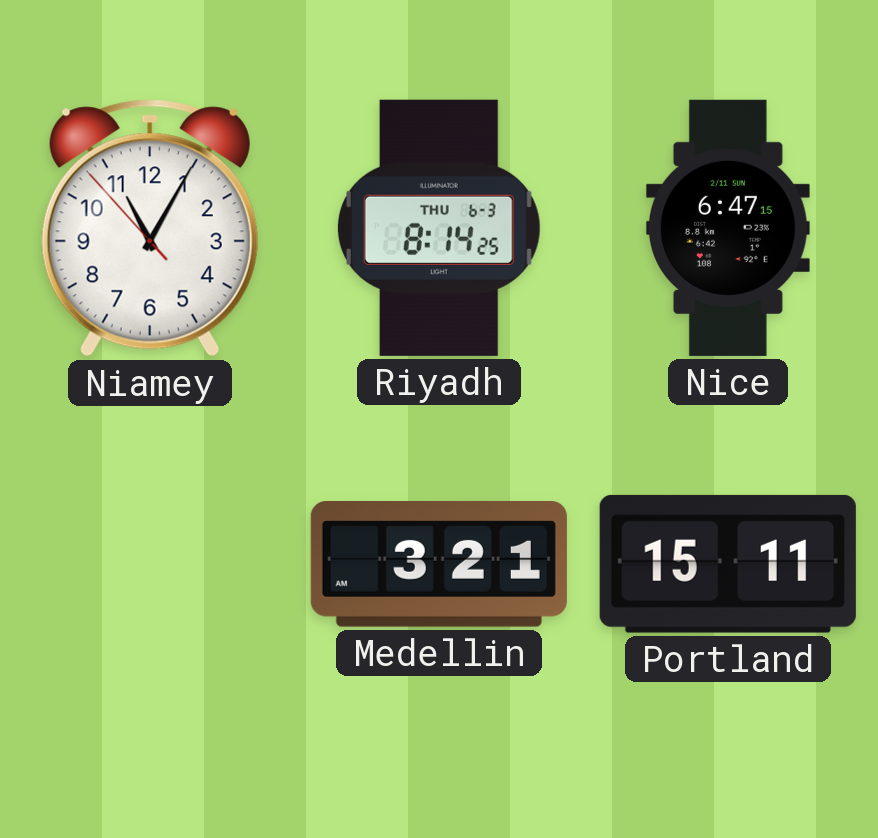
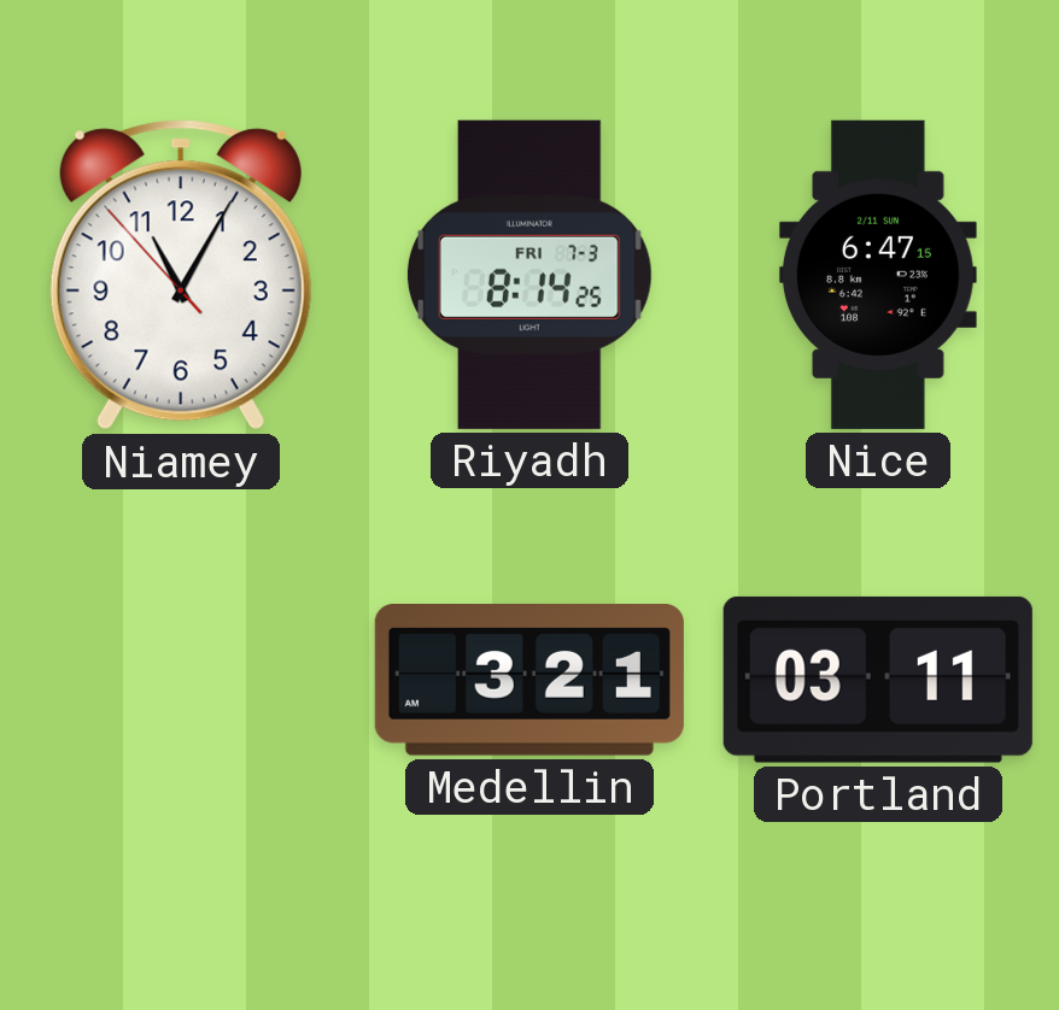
Riyadh date: THU 6-3 -> FRI 7-3
Portland: 15:11 -> 03:11
